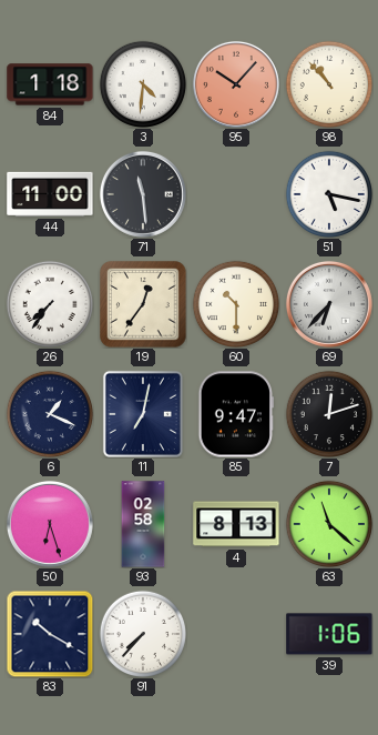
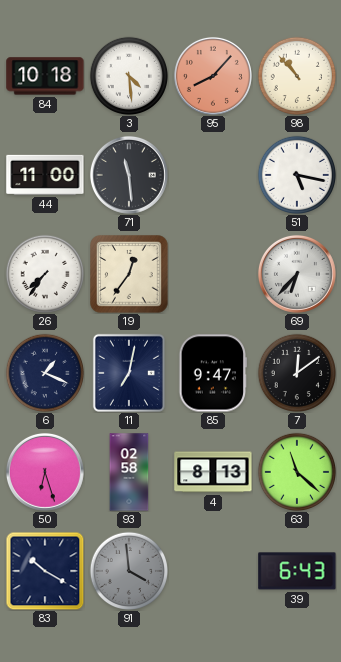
84: 1:18 -> 10:18
3: 4:31 -> 4:29
95: 10:07 -> 8:07
60: 10:30 -> none
7: 12:12 -> 12:09
91: 7:37 -> 3:59
91 dial: white -> grey
39: 1:06 -> 6:43
